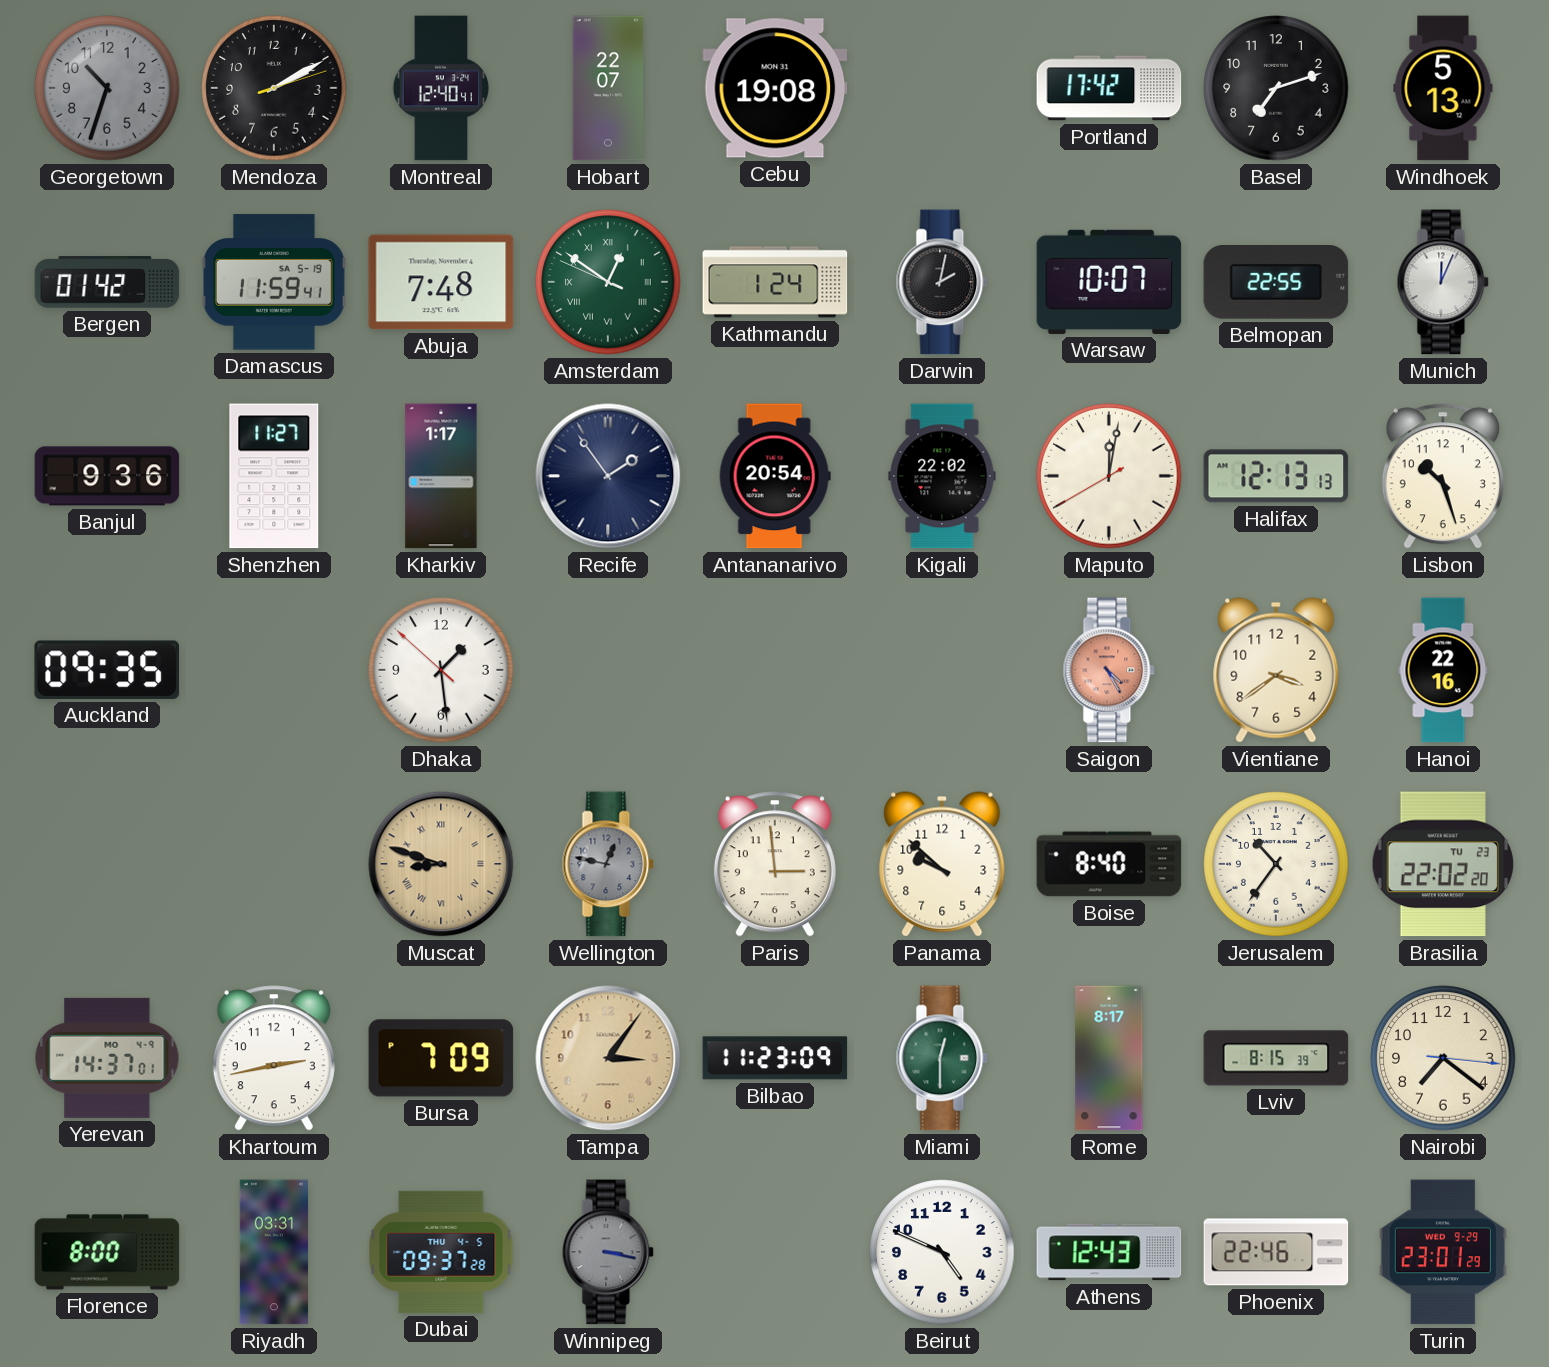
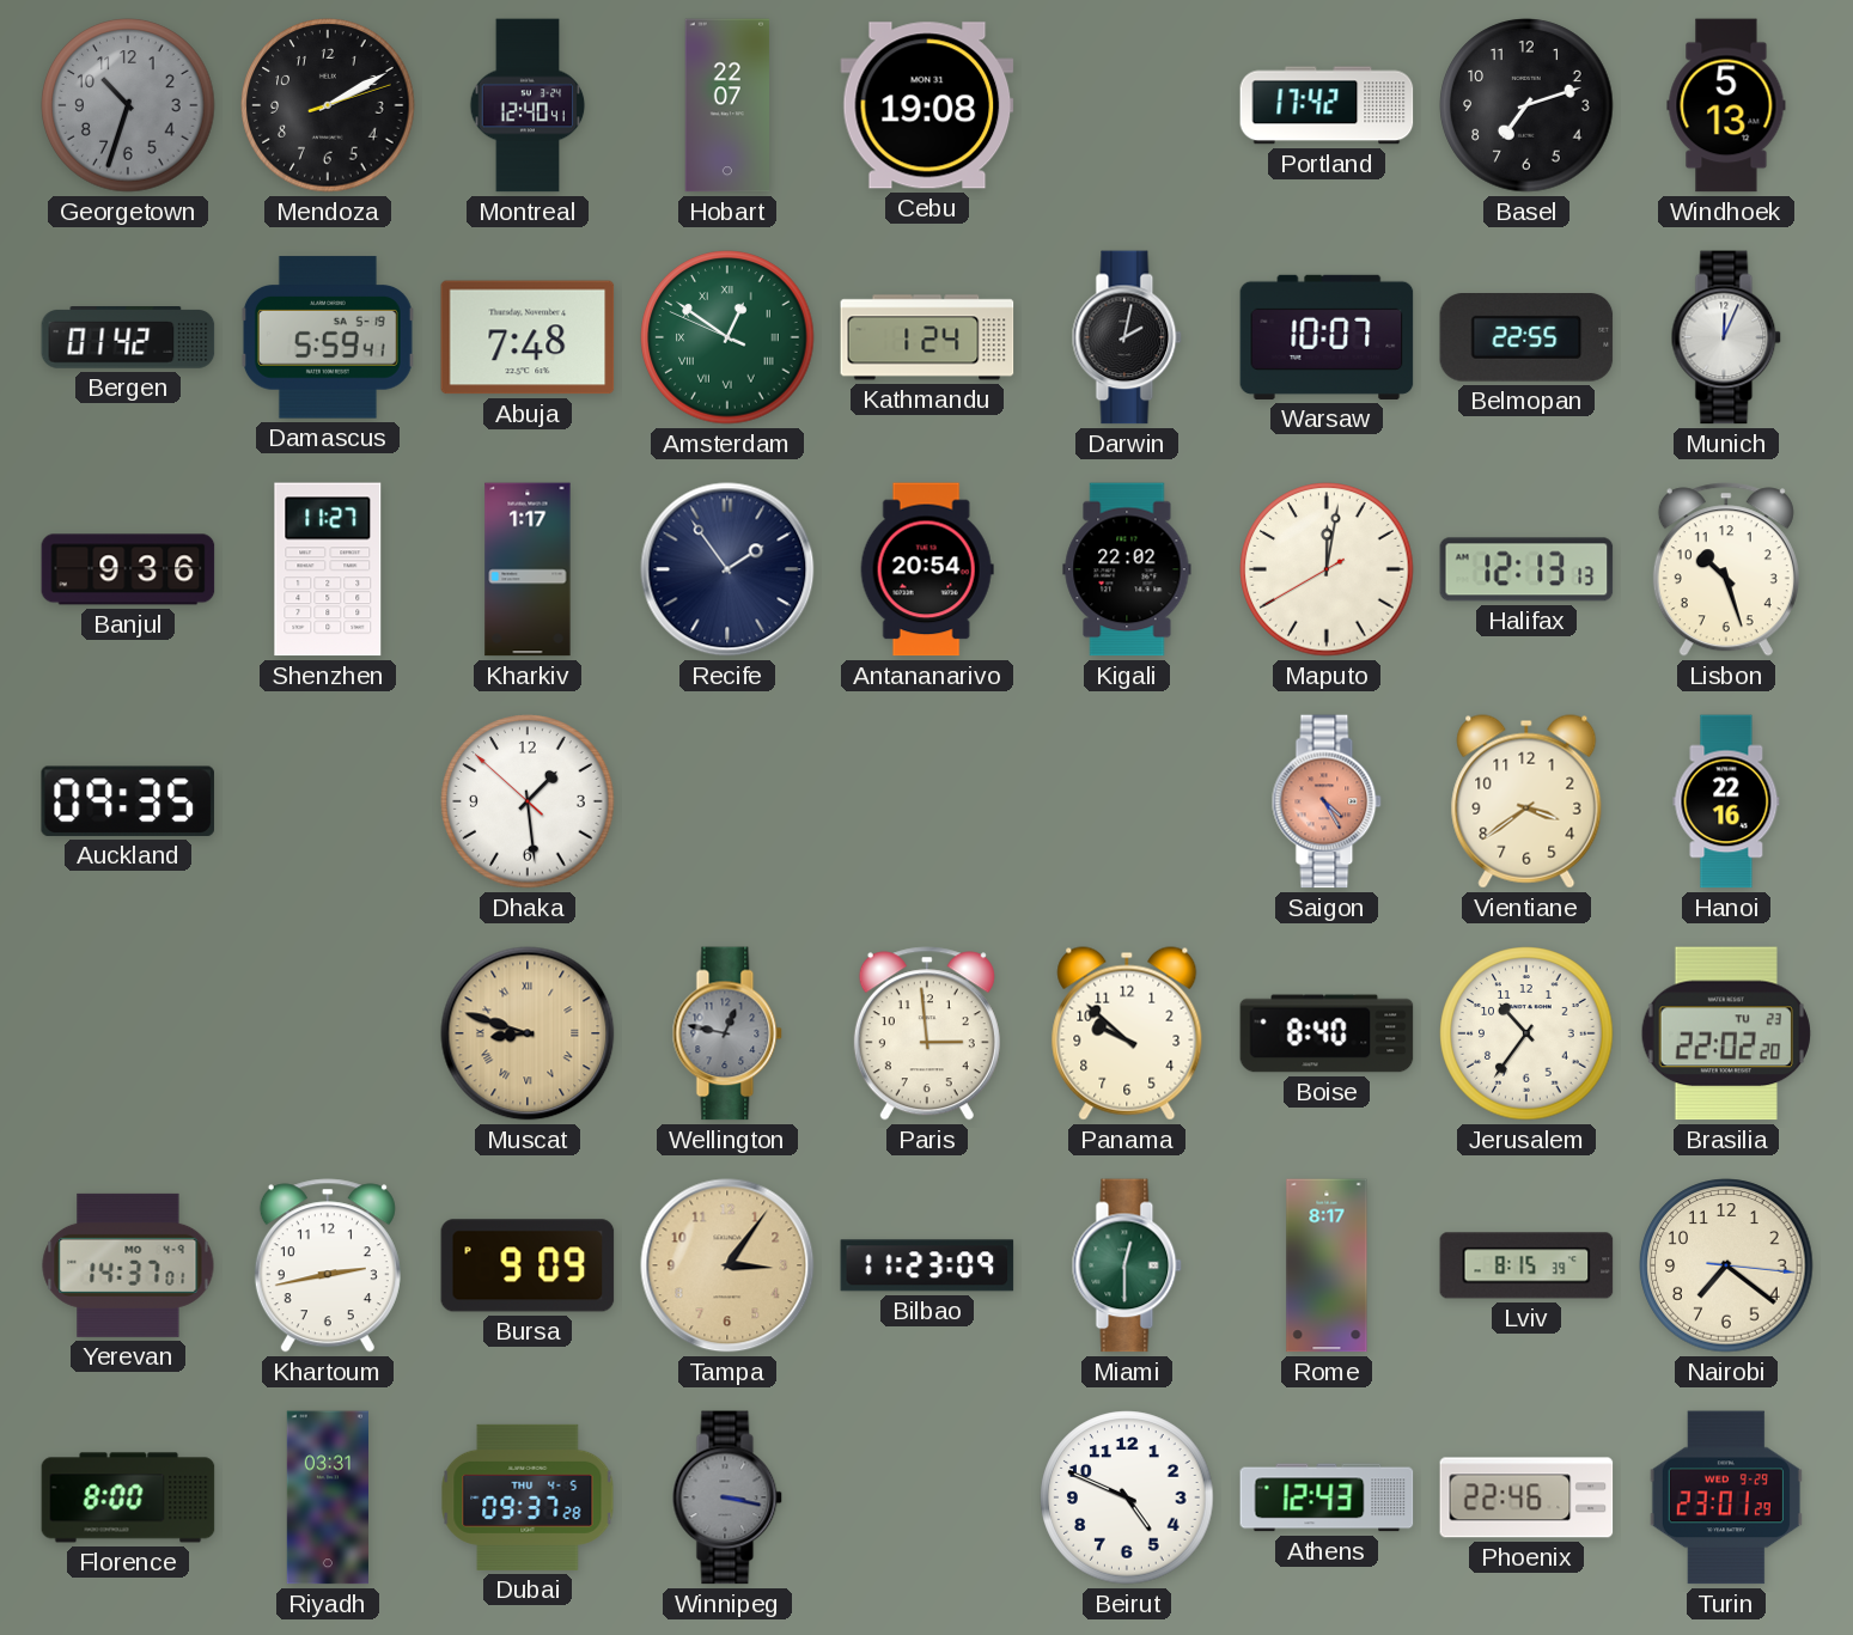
Damascus: 11:59 -> 5:59
Bursa: 7:09 -> 9:09
